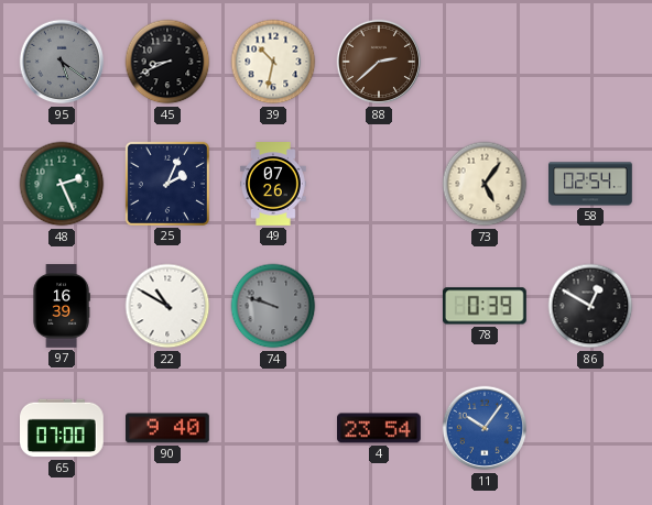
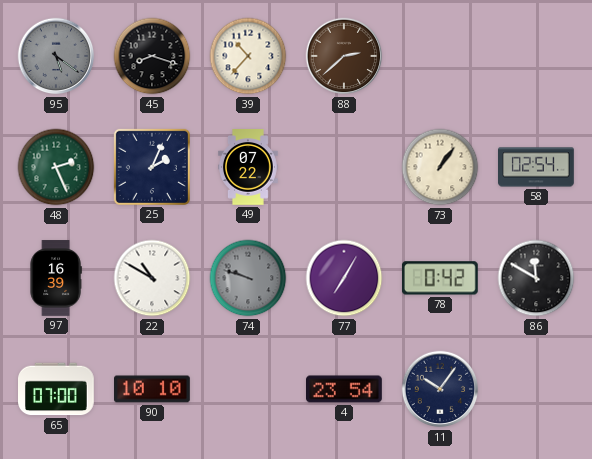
45: 8:41 -> 8:18
39: 10:32 -> 10:37
49: 07:26 -> 07:22
73: 5:06 -> 1:06
77: none -> 7:05
78: 0:39 -> 0:42
86: 12:50 -> 11:50
90: 9:40 -> 10:10
11 dial: blue -> navy
